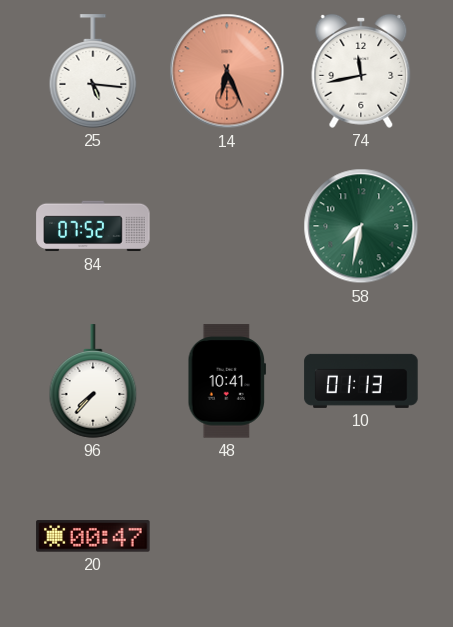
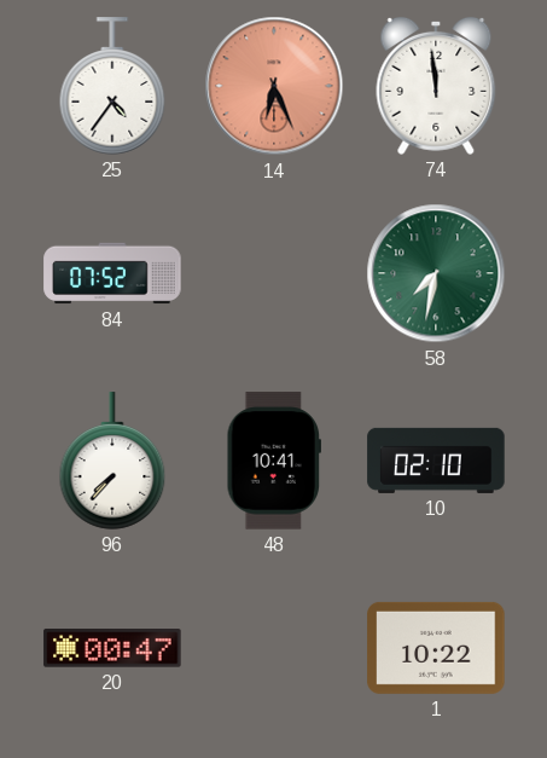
25: 5:16 -> 4:36
74: 11:43 -> 11:59
10: 01:13 -> 02:10
1: none -> 10:22
